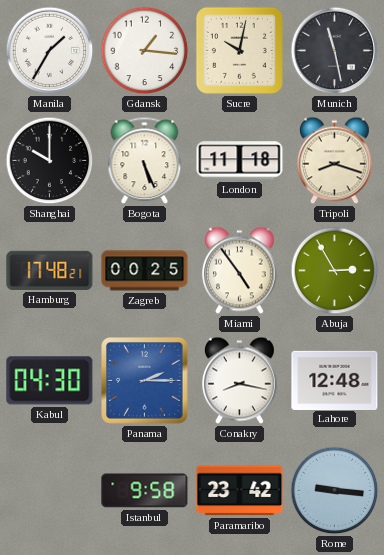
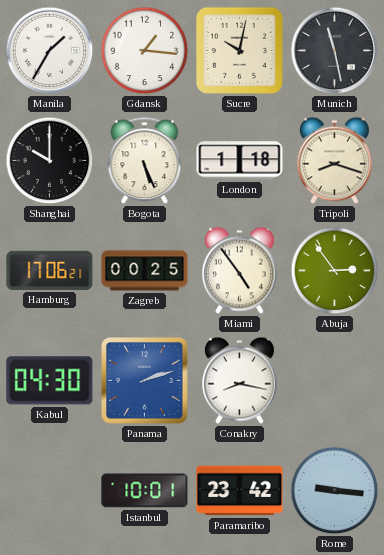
London: 11:18 -> 1:18
Hamburg: 17:48 -> 17:06
Abuja: 2:55 -> 2:54
Panama: 2:15 -> 2:12
Lahore: 12:48 -> none
Istanbul: 9:58 -> 10:01
